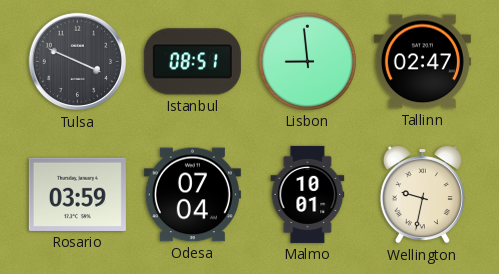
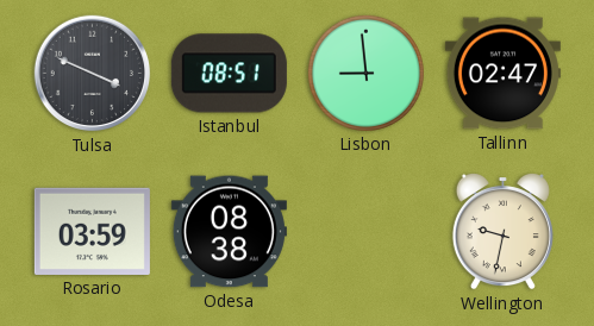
Odesa: 07:04 -> 08:38
Malmo: 10:01 -> none
